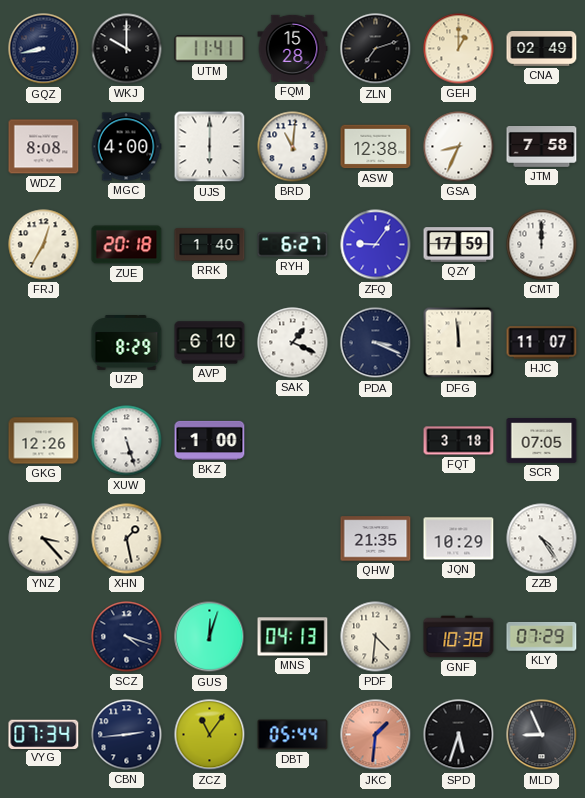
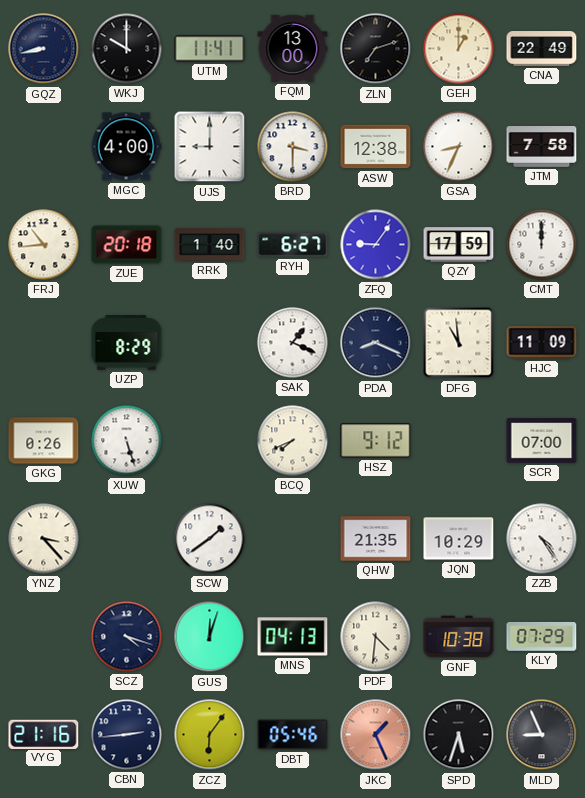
FQM: 15:28 -> 13:00
CNA: 02:49 -> 22:49
WDZ: 8:08 -> none
UJS: 6:00 -> 9:00
BRD: 11:01 -> 3:30
FRJ: 12:35 -> 10:44
AVP: 6:10 -> none
PDA: 3:19 -> 8:19
DFG: 11:59 -> 10:59
HJC: 11:07 -> 11:09
GKG: 12:26 -> 0:26
BKZ: 1:00 -> none
BCQ: none -> 7:41
HSZ: none -> 9:12
FQT: 3:18 -> none
SCR: 07:05 -> 07:00
XHN: 1:28 -> none
SCW: none -> 1:39
VYG: 07:34 -> 21:16
ZCZ: 11:06 -> 6:06
DBT: 05:44 -> 05:46
JKC: 1:31 -> 1:26
